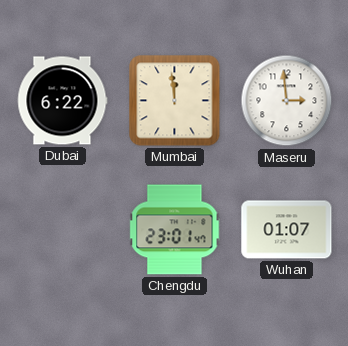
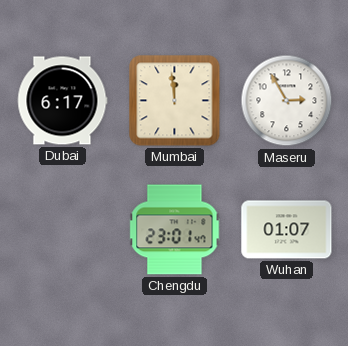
Dubai: 6:22 -> 6:17
Maseru: 2:59 -> 2:55
